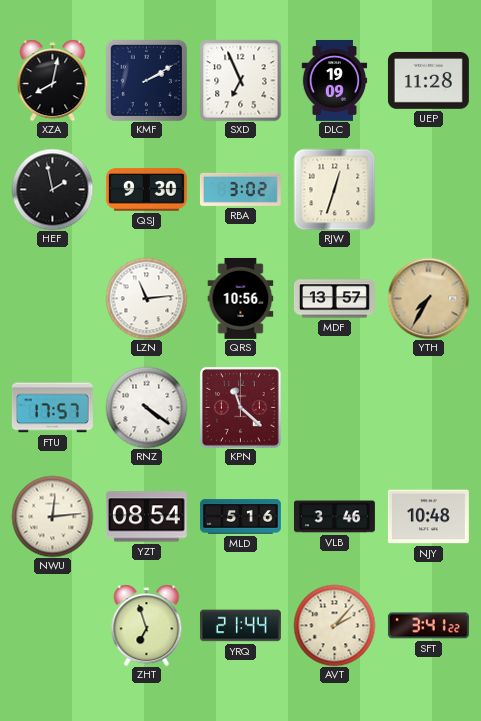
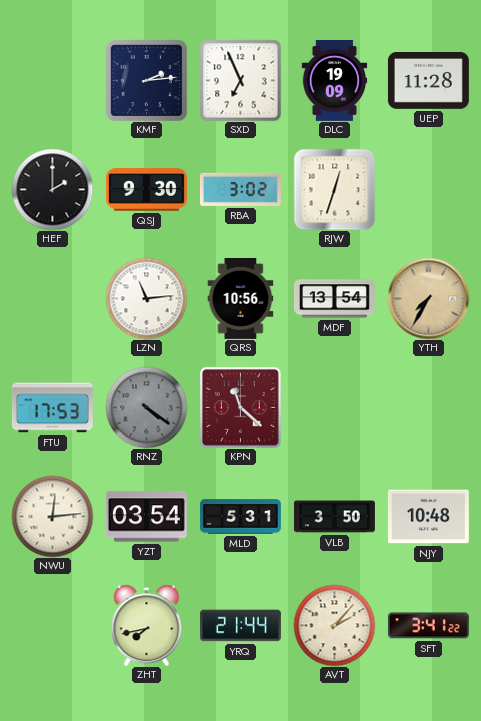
XZA: 8:02 -> none
KMF: 2:10 -> 2:14
HEF: 1:58 -> 2:00
MDF: 13:57 -> 13:54
FTU: 17:57 -> 17:53
RNZ dial: white -> grey
YZT: 08:54 -> 03:54
MLD: 5:16 -> 5:31
VLB: 3:46 -> 3:50
ZHT: 6:57 -> 7:43
